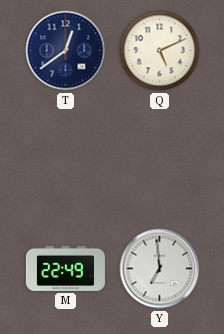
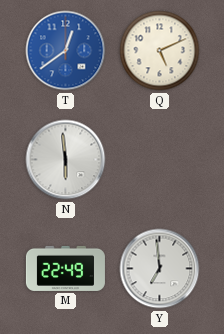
T dial: navy -> blue
N: none -> 5:59
